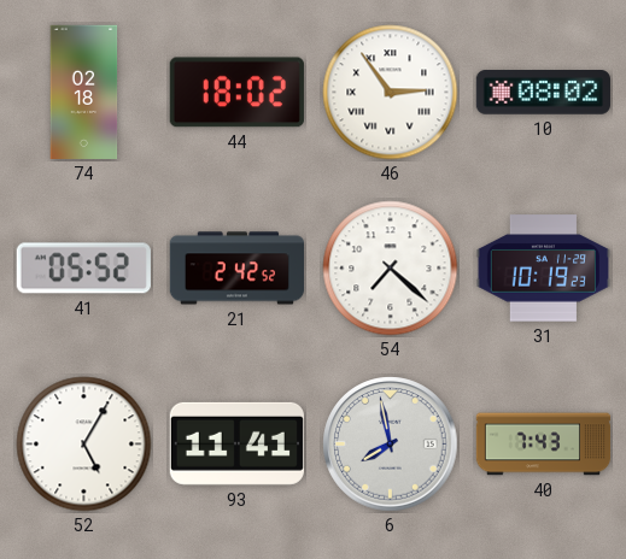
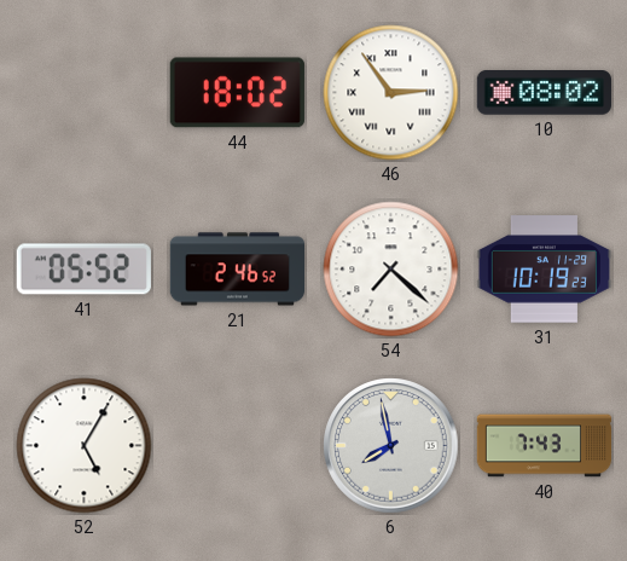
74: 02:18 -> none
21: 2:42 -> 2:46
93: 11:41 -> none
